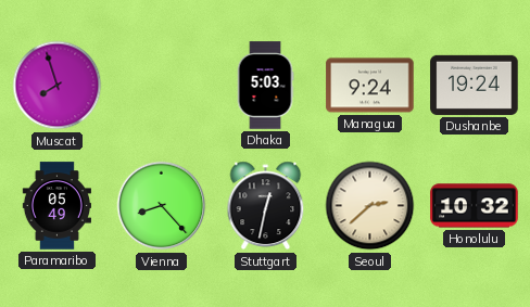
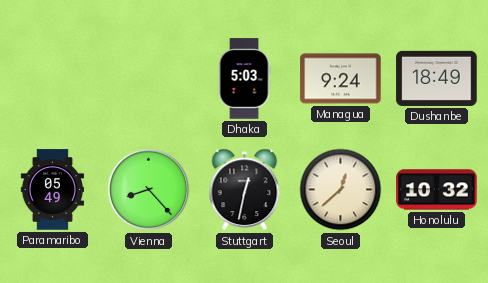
Muscat: 7:57 -> none
Dushanbe: 19:24 -> 18:49
Seoul: 2:38 -> 12:38
